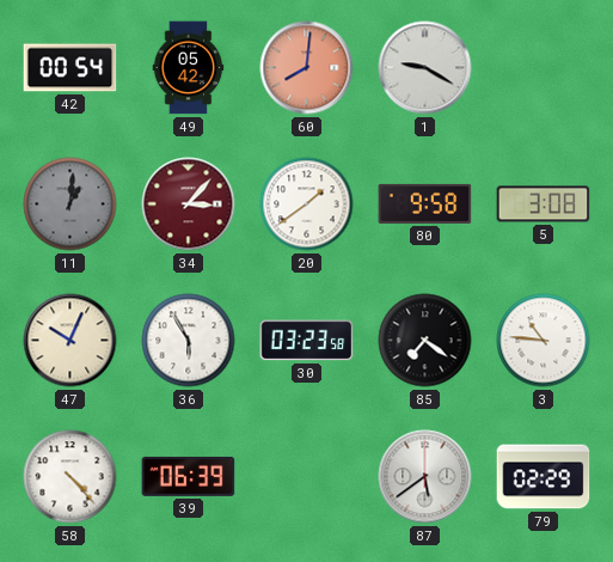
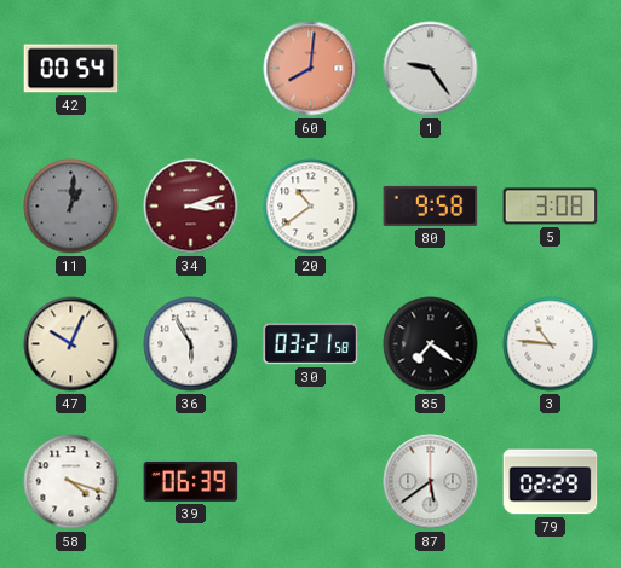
49: 05:42 -> none
1: 9:20 -> 9:24
34: 3:07 -> 3:12
20: 1:39 -> 10:39
30: 03:23 -> 03:21
58: 4:23 -> 4:18
